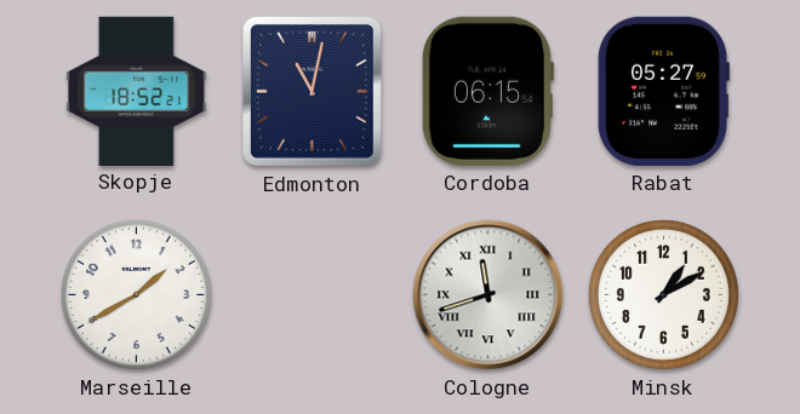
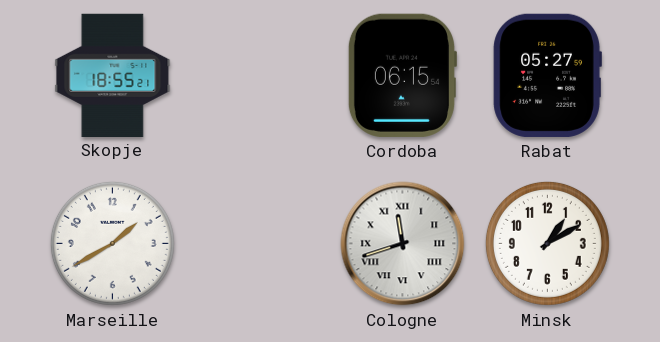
Skopje: 18:52 -> 18:55
Edmonton: 11:02 -> none
